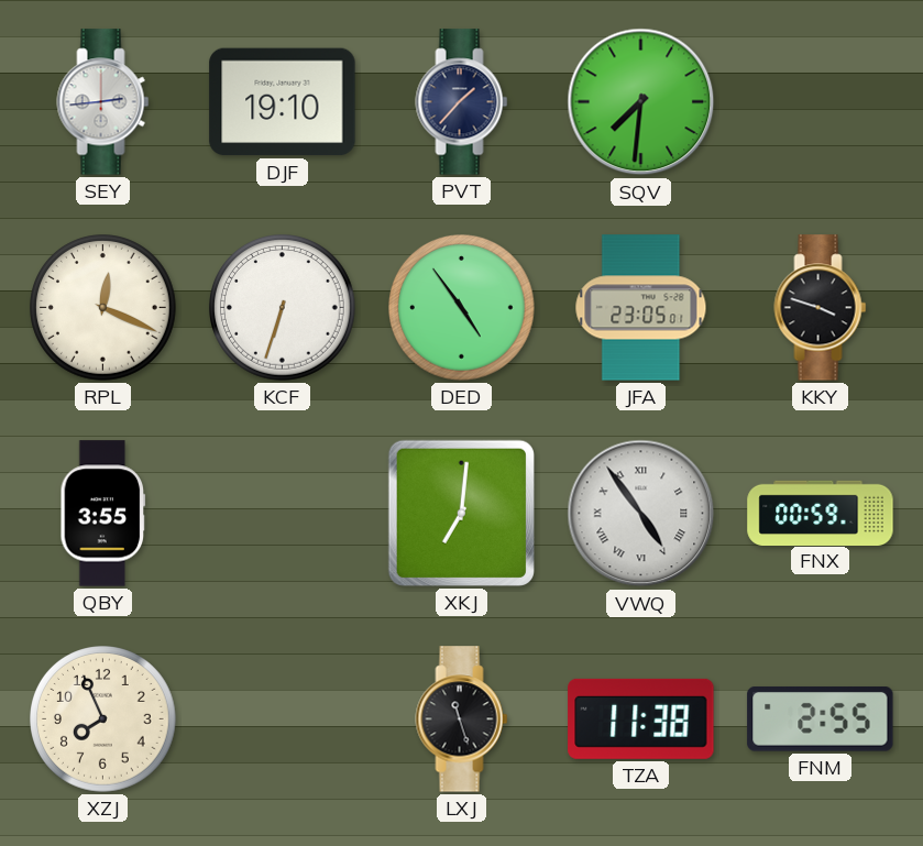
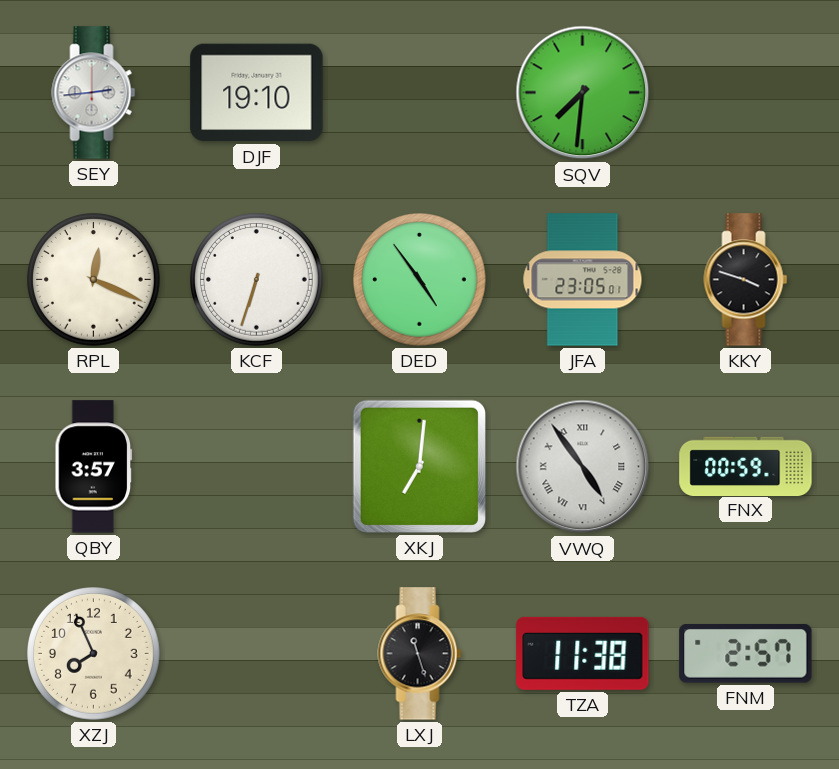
PVT: 1:37 -> none
QBY: 3:55 -> 3:57
FNM: 2:55 -> 2:57
